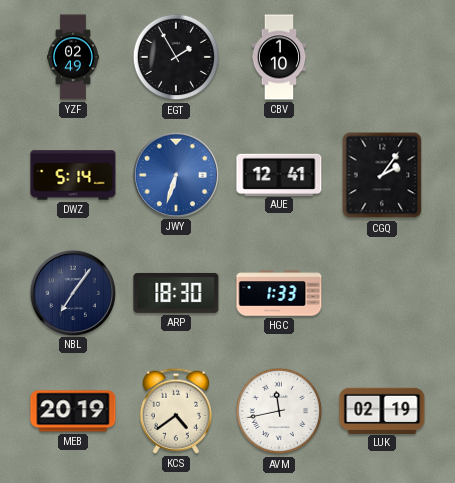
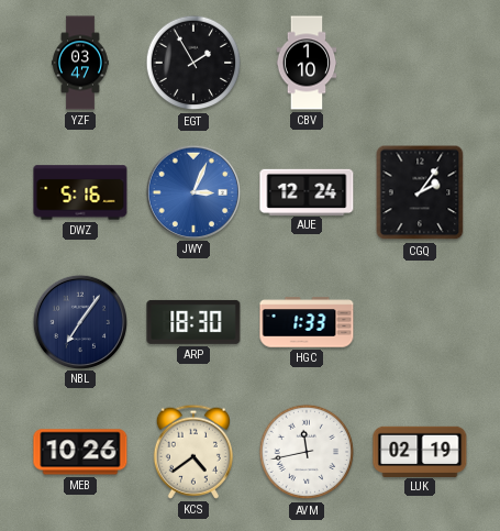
YZF: 02:49 -> 03:47
DWZ: 5:14 -> 5:16
JWY: 6:33 -> 3:04
AUE: 12:41 -> 12:24
MEB: 20:19 -> 10:26
